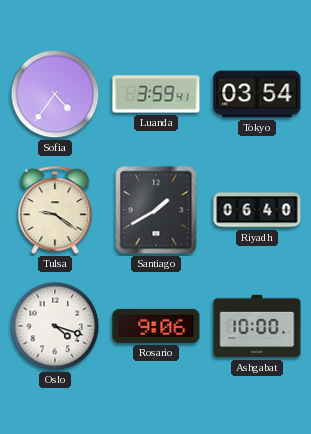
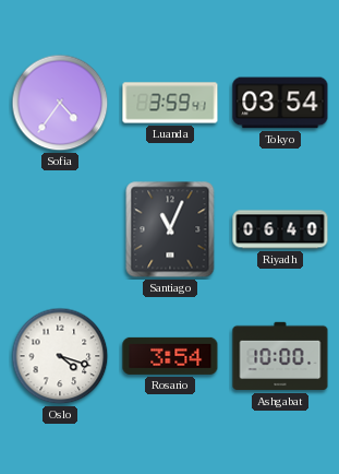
Tulsa: 9:21 -> none
Santiago: 1:40 -> 11:04
Rosario: 9:06 -> 3:54
